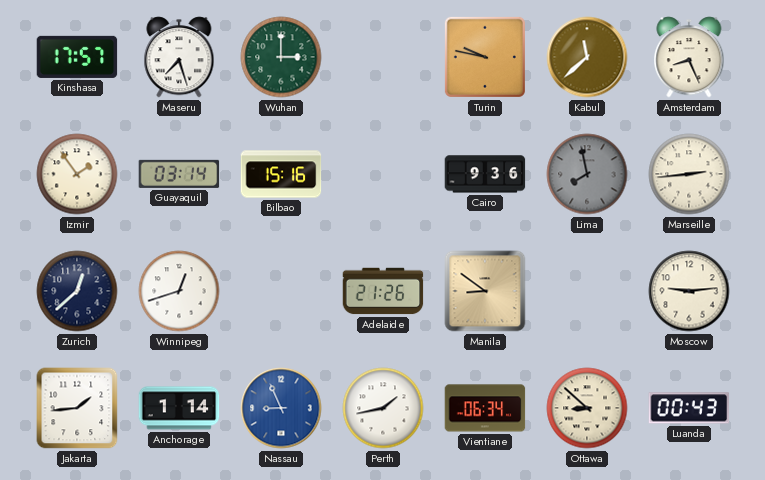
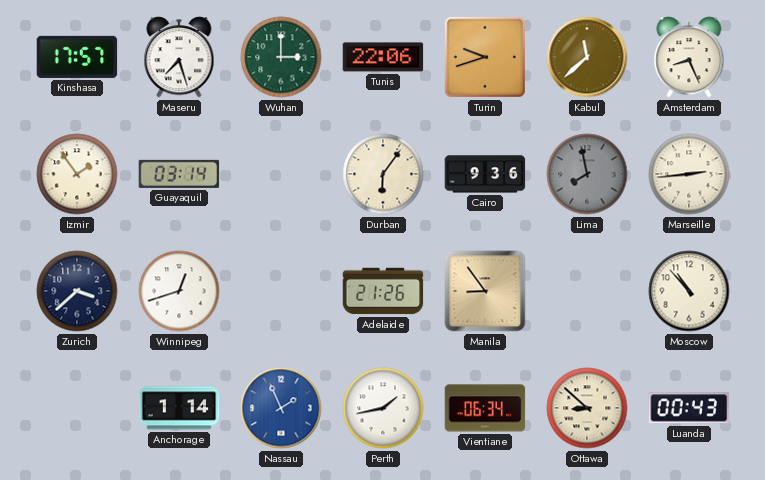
Tunis: none -> 22:06
Turin: 9:47 -> 9:42
Bilbao: 15:16 -> none
Durban: none -> 6:06
Zurich: 12:38 -> 3:38
Manila: 8:51 -> 8:54
Moscow: 9:14 -> 10:53
Jakarta: 1:44 -> none
Nassau: 8:56 -> 1:56
